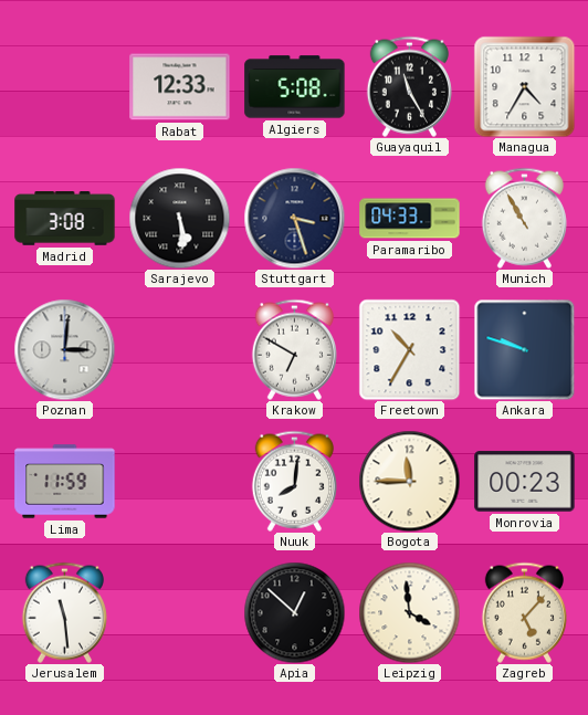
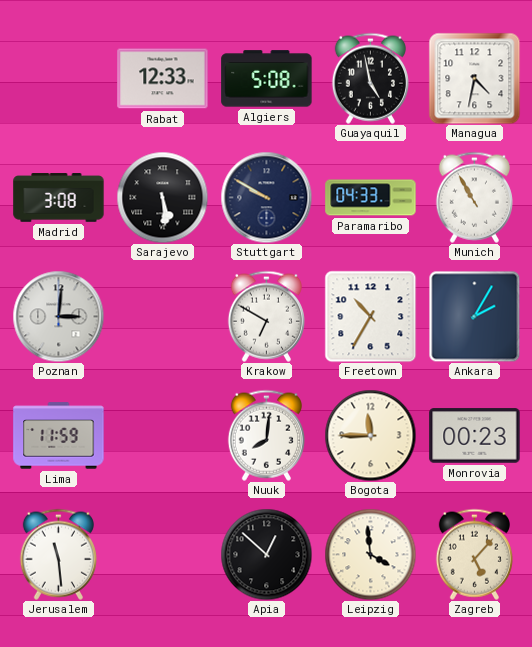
Guayaquil: 11:25 -> 4:58
Managua: 4:35 -> 4:32
Stuttgart: 3:27 -> 9:50
Ankara: 9:48 -> 2:05
